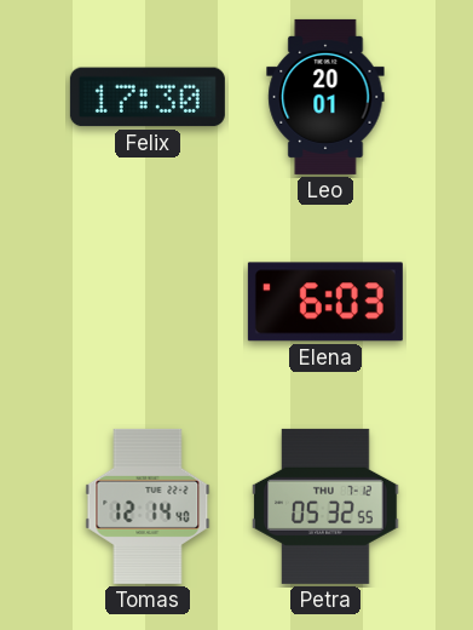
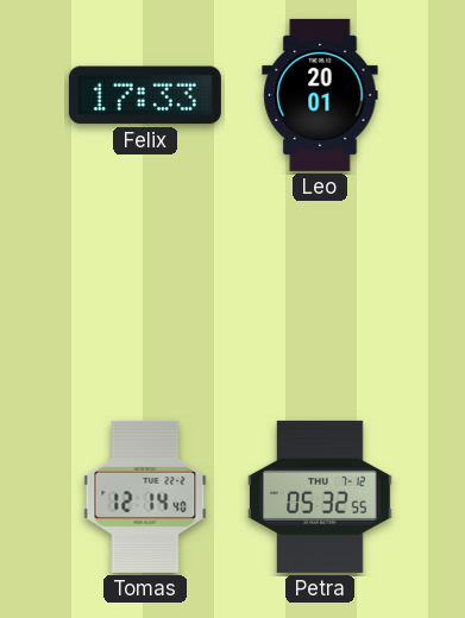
Felix: 17:30 -> 17:33
Elena: 6:03 -> none
